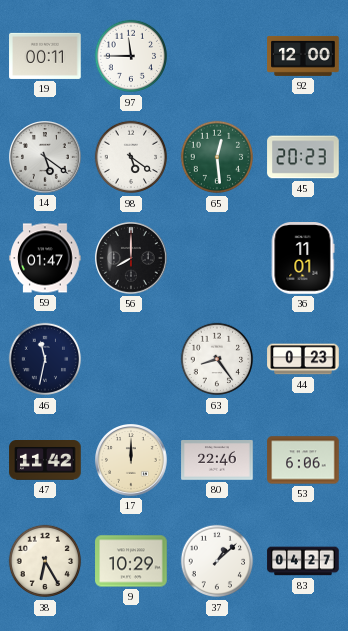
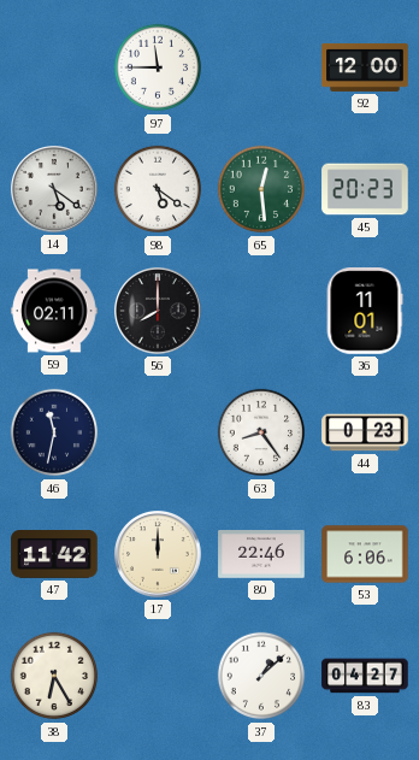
19: 00:11 -> none
59: 01:47 -> 02:11
9: 10:29 -> none
